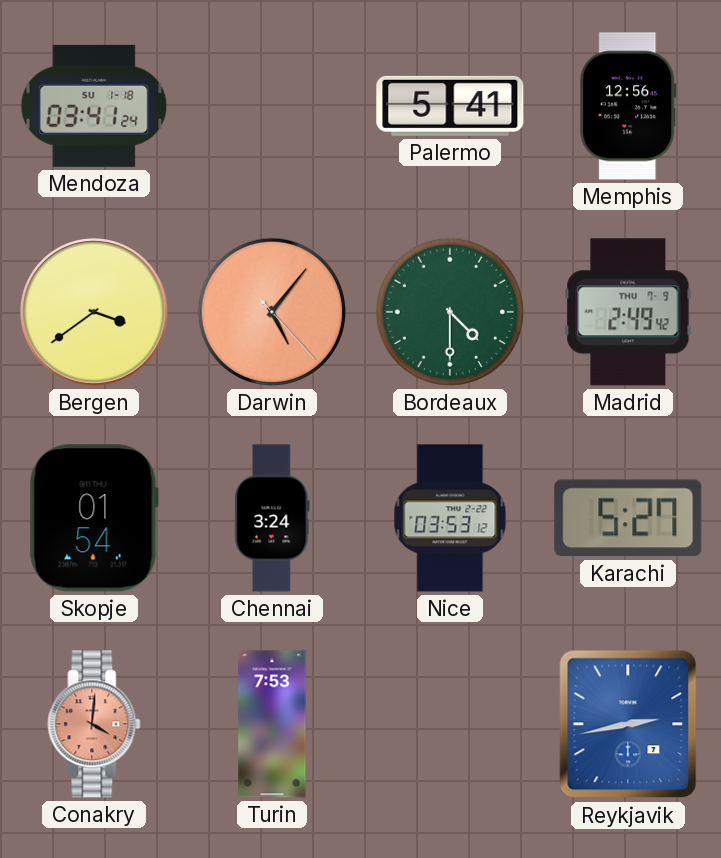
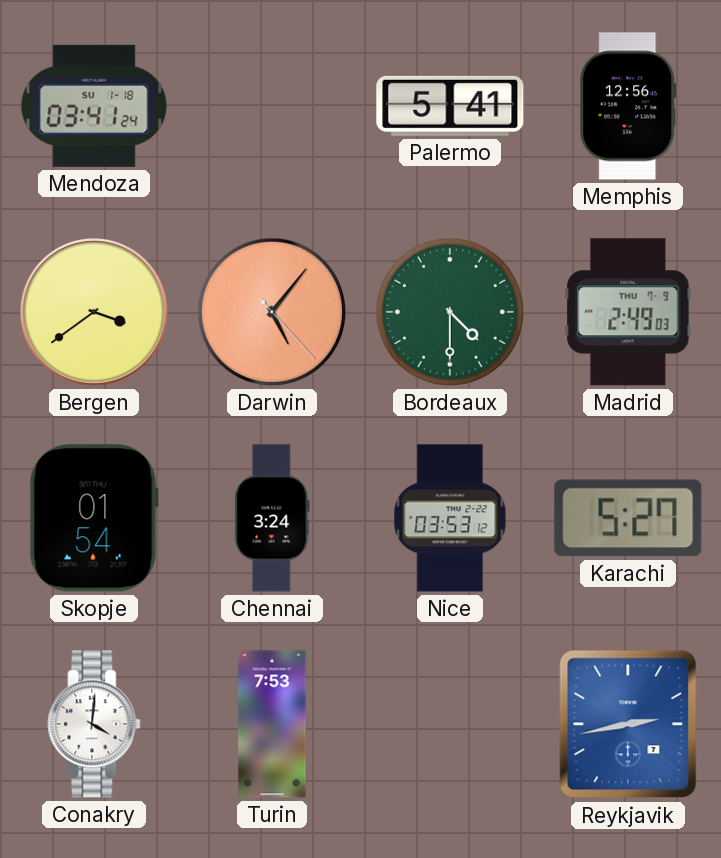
Madrid: 2:49:42 -> 2:49:03
Conakry dial: salmon -> white
